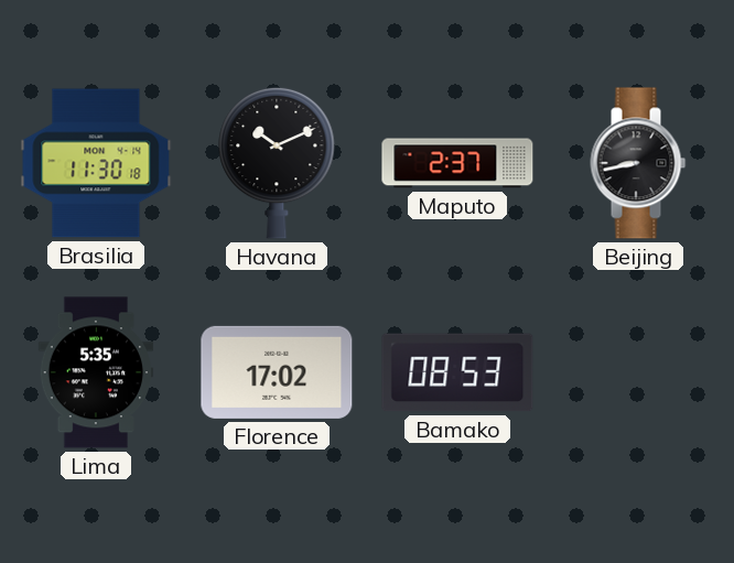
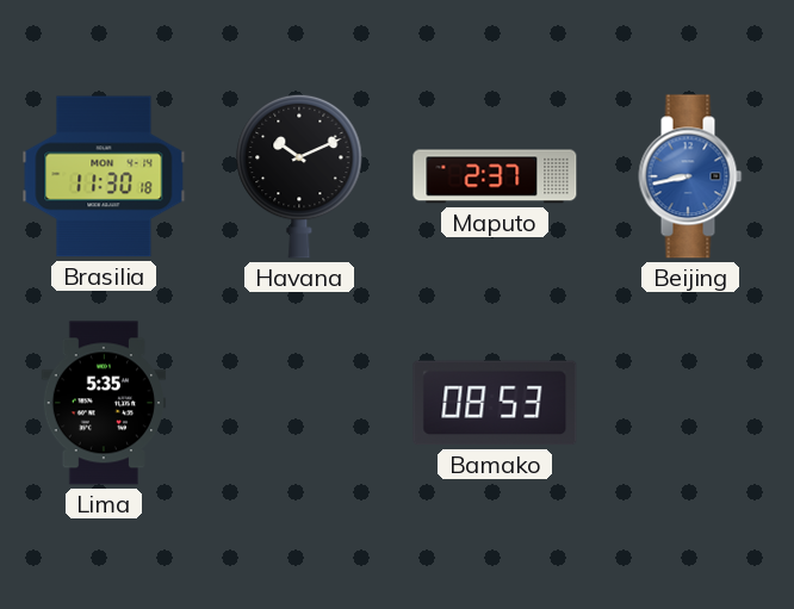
Beijing dial: black -> blue
Florence: 17:02 -> none
